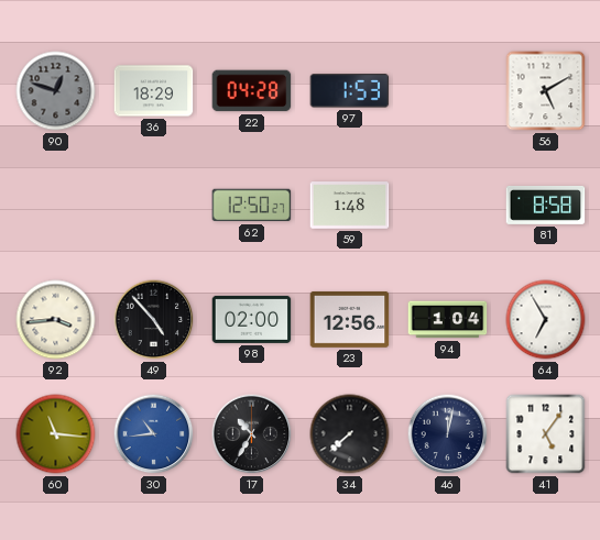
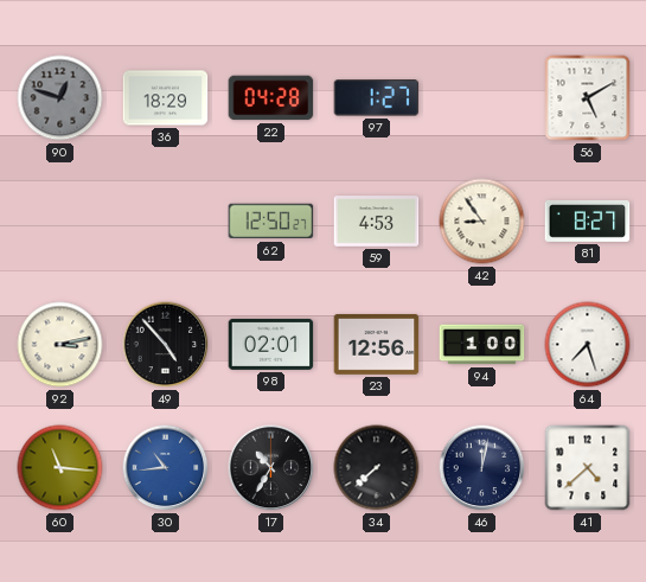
97: 1:53 -> 1:27
59: 1:48 -> 4:53
42: none -> 8:54
81: 8:58 -> 8:27
92: 3:44 -> 3:13
98: 02:00 -> 02:01
94: 1:04 -> 1:00
64: 6:55 -> 7:27
41: 5:06 -> 4:38
